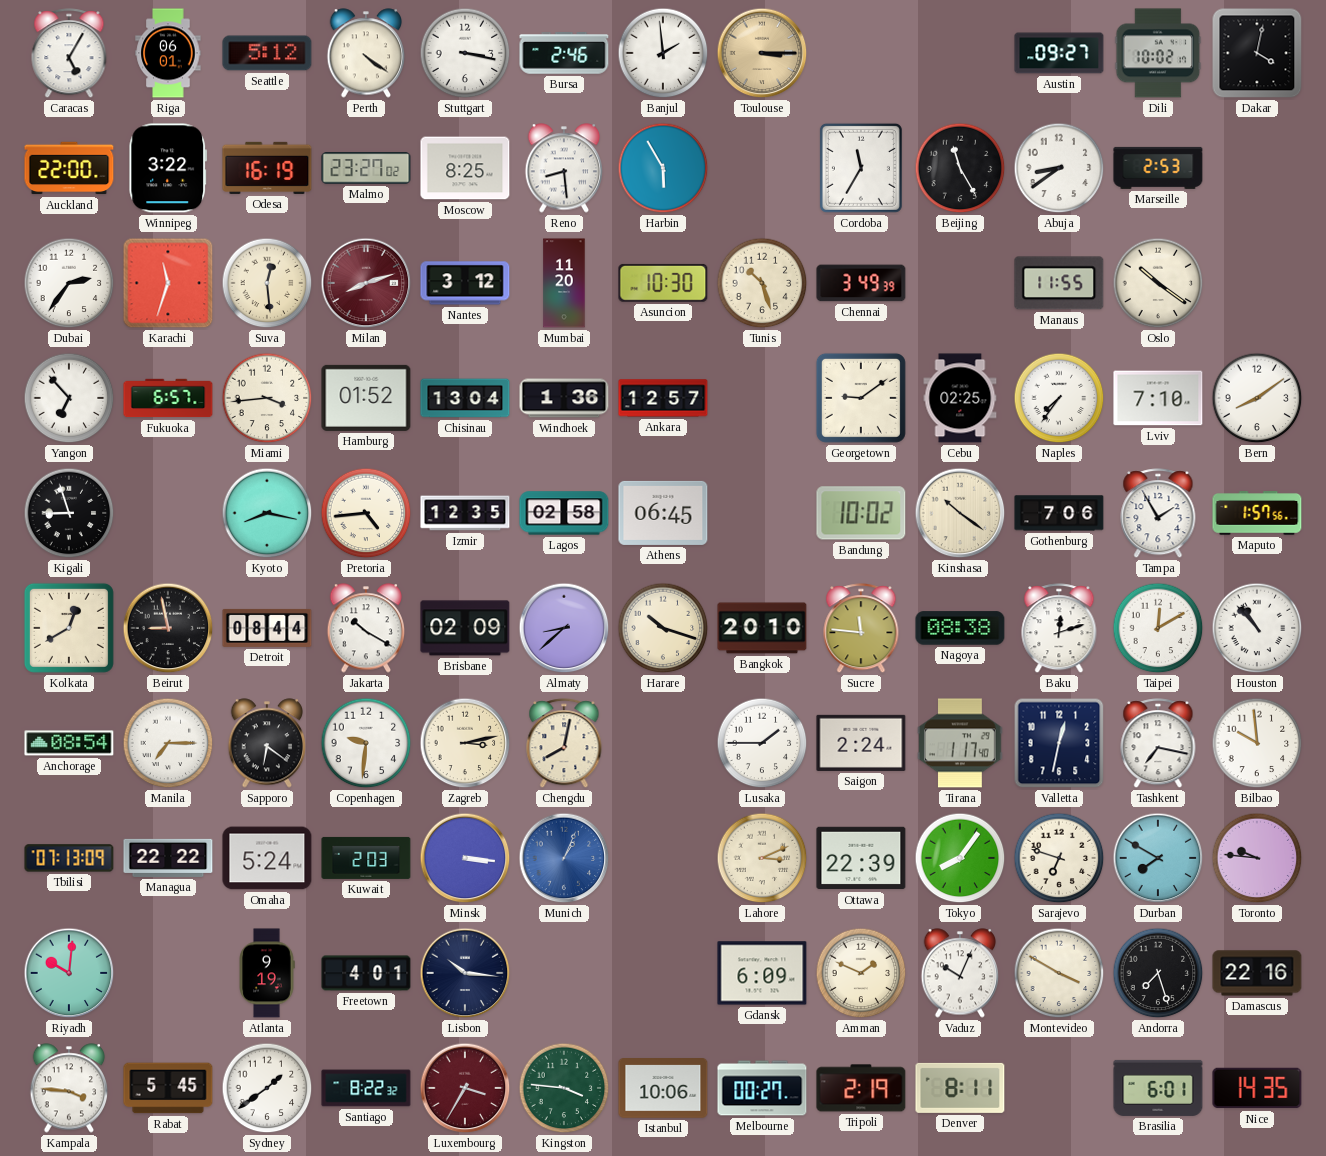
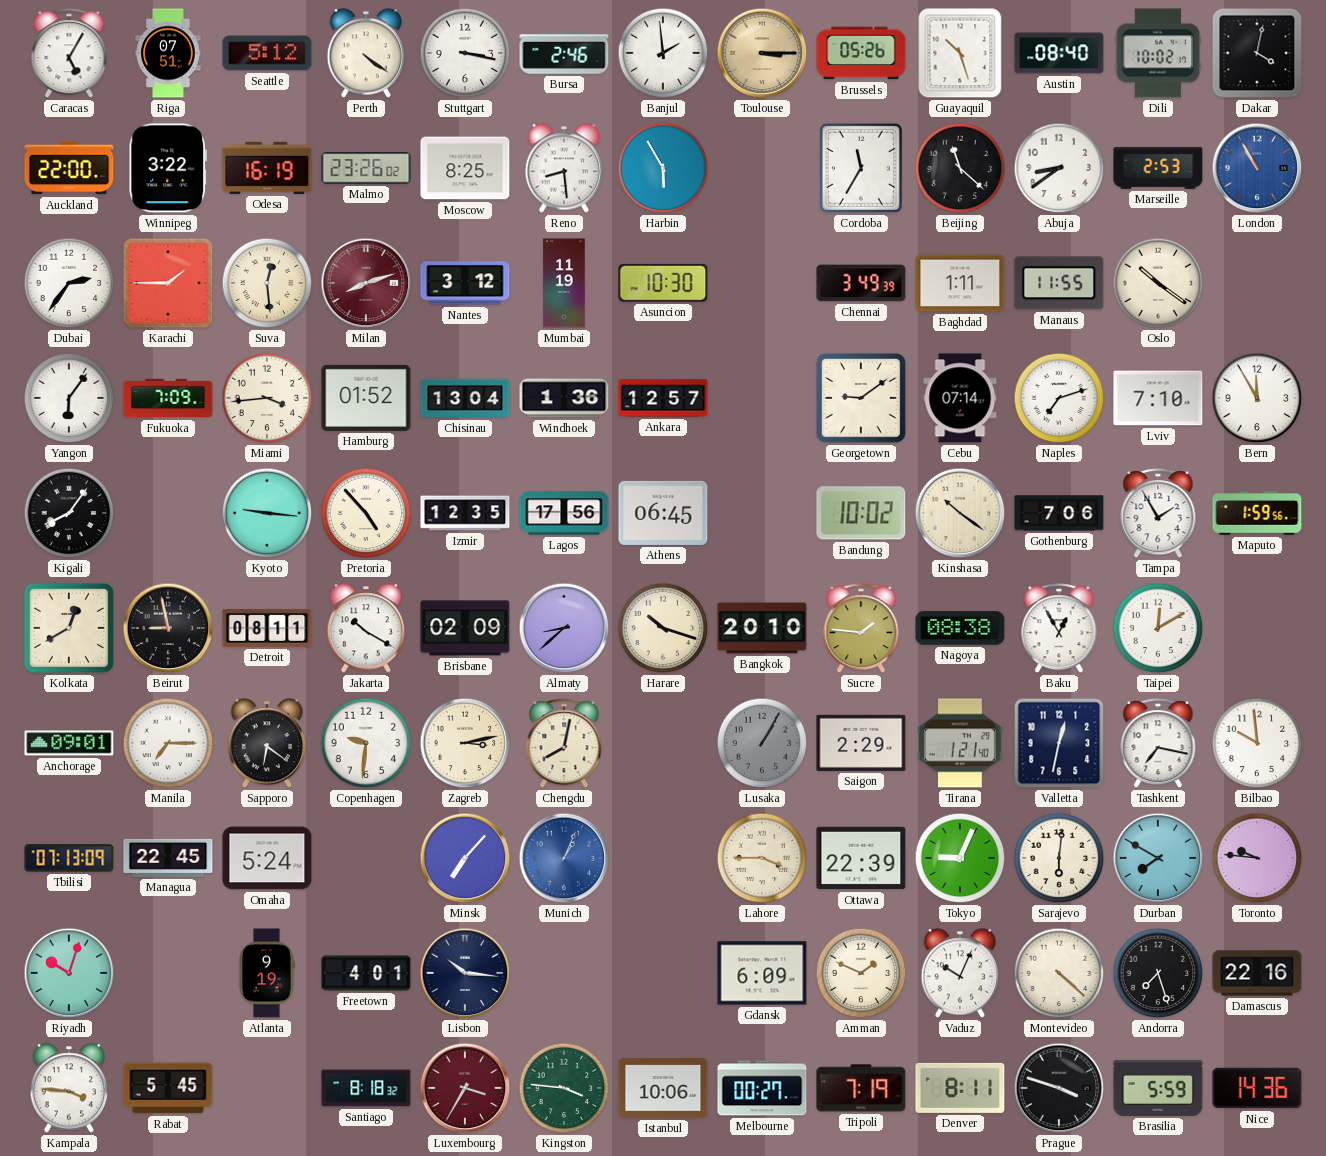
Riga: 06:01 -> 07:51
Brussels: none -> 05:26
Guayaquil: none -> 10:27
Austin: 09:27 -> 08:40
Malmo: 23:27 -> 23:26
Beijing: 11:25 -> 11:22
London: none -> 10:55
Karachi: 11:33 -> 1:45
Mumbai: 11:20 -> 11:19
Tunis: 10:27 -> none
Baghdad: none -> 1:11
Yangon: 6:53 -> 6:06
Fukuoka: 6:57 -> 7:09
Cebu: 02:25 -> 07:14
Naples: 7:36 -> 7:12
Bern: 8:09 -> 11:55
Kigali: 8:57 -> 8:06
Kyoto: 8:17 -> 9:16
Pretoria: 4:44 -> 4:53
Lagos: 02:58 -> 17:56
Maputo: 1:57 -> 1:59
Detroit: 08:44 -> 08:11
Sucre: 11:46 -> 1:46
Baku: 12:12 -> 12:55
Houston: 10:53 -> none
Anchorage: 08:54 -> 09:01
Lusaka: 1:45 -> 1:05
Lusaka dial: white -> grey
Saigon: 2:24 -> 2:29
Tirana: 1:17 -> 1:21
Managua: 22:22 -> 22:45
Kuwait: 2:03 -> none
Minsk: 3:16 -> 7:07
Lahore: 3:11 -> 3:45
Tokyo: 8:06 -> 9:04
Sarajevo: 6:48 -> 6:01
Riyadh: 10:01 -> 10:03
Montevideo: 3:50 -> 4:22
Sydney: 1:39 -> none
Santiago: 8:22 -> 8:18
Tripoli: 2:19 -> 7:19
Prague: none -> 3:48
Brasilia: 6:01 -> 5:59
Nice: 14:35 -> 14:36
